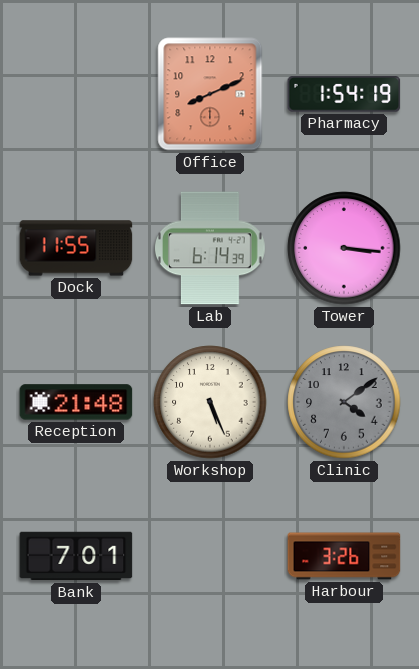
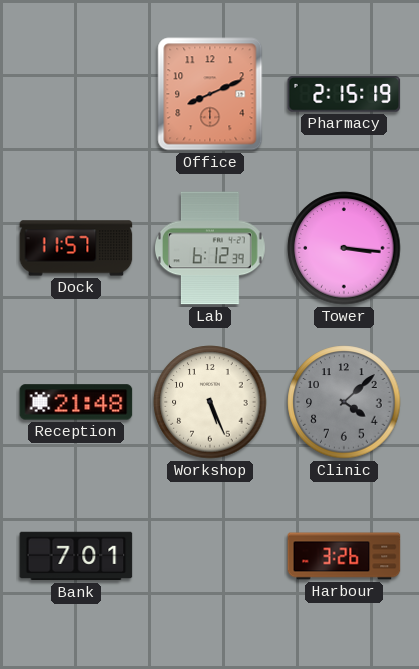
Pharmacy: 1:54 -> 2:15
Dock: 11:55 -> 11:57
Lab: 6:14 -> 6:12
Clinic: 4:09 -> 4:08
